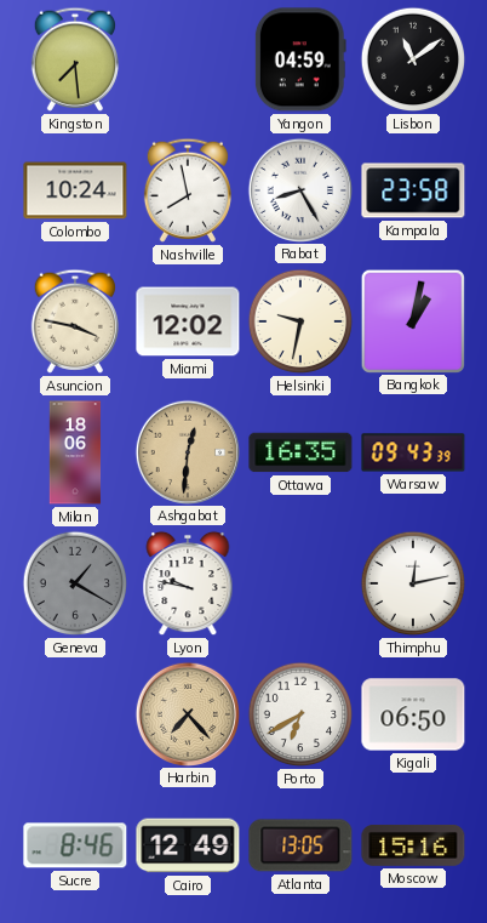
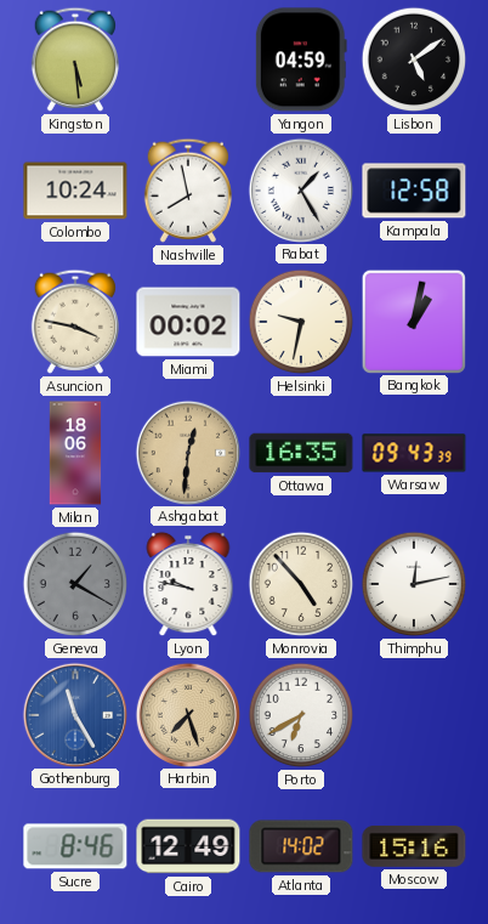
Kingston: 7:29 -> 5:29
Lisbon: 11:09 -> 5:09
Rabat: 8:25 -> 1:25
Kampala: 23:58 -> 12:58
Miami: 12:02 -> 00:02
Monrovia: none -> 4:53
Gothenburg: none -> 11:25
Harbin: 7:23 -> 7:27
Kigali: 06:50 -> none
Atlanta: 13:05 -> 14:02
